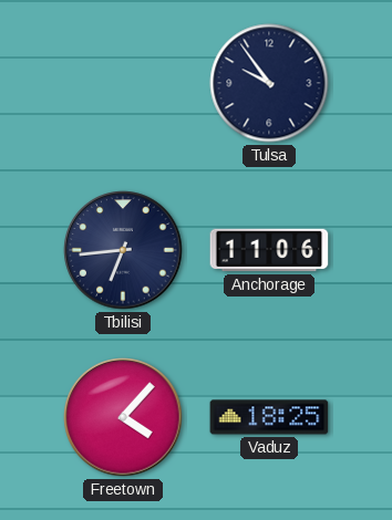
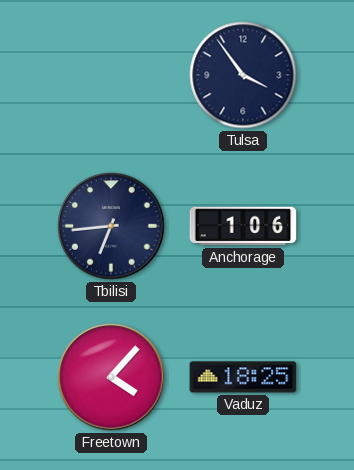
Tulsa: 9:54 -> 3:54
Anchorage: 11:06 -> 1:06
